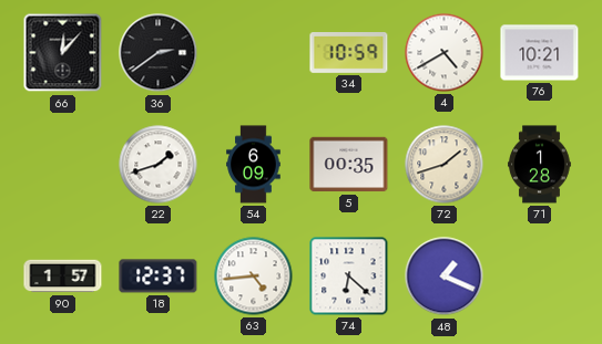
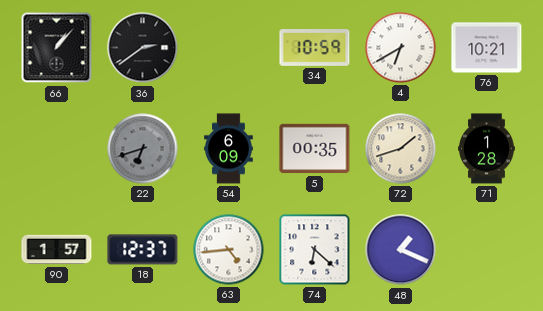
66: 12:07 -> 1:07
4: 4:40 -> 6:40
22: 1:42 -> 6:42
22 dial: white -> grey
